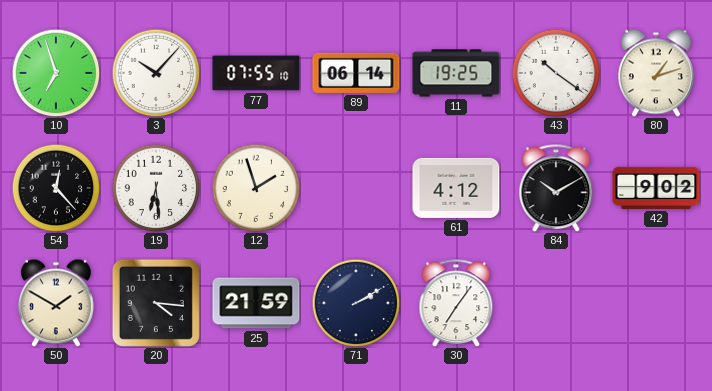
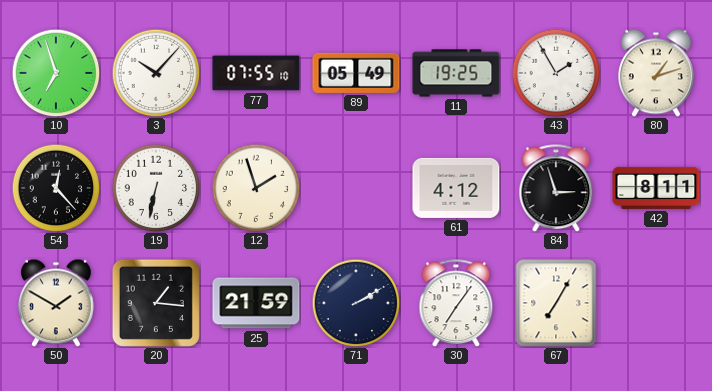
89: 06:14 -> 05:49
43: 10:21 -> 1:55
19: 6:29 -> 6:32
84: 10:10 -> 2:57
42: 9:02 -> 8:11
20: 4:16 -> 1:16
67: none -> 7:05
